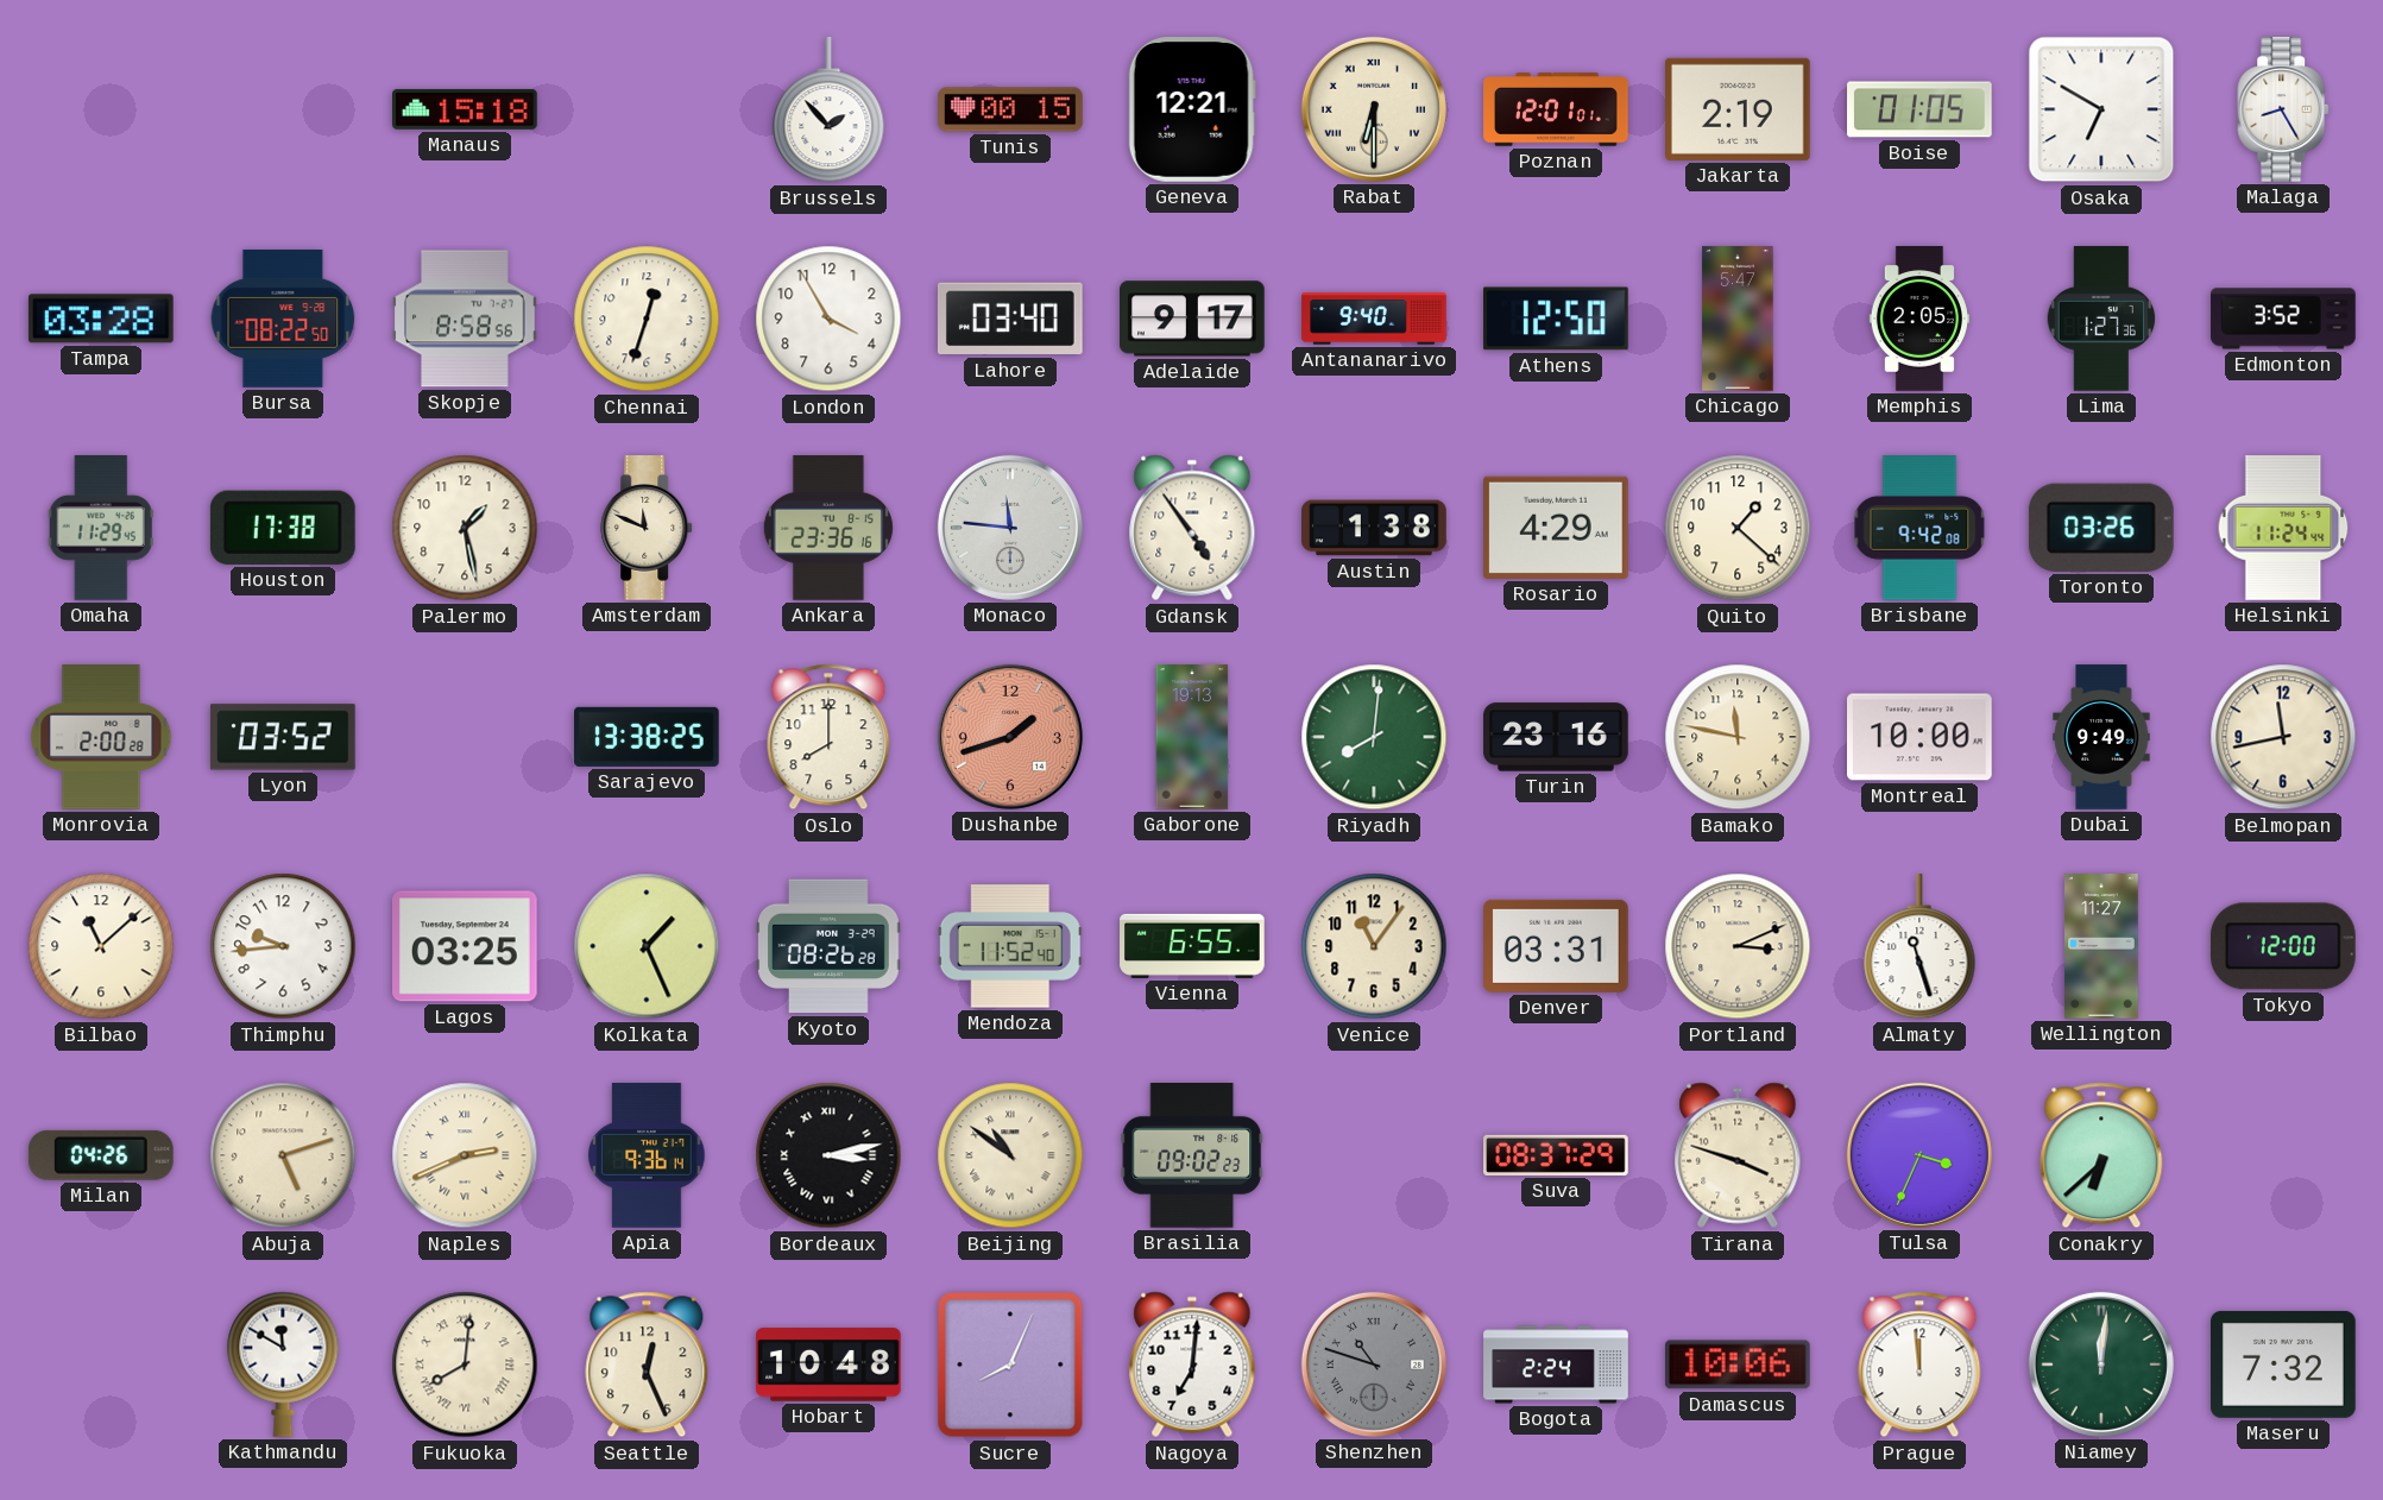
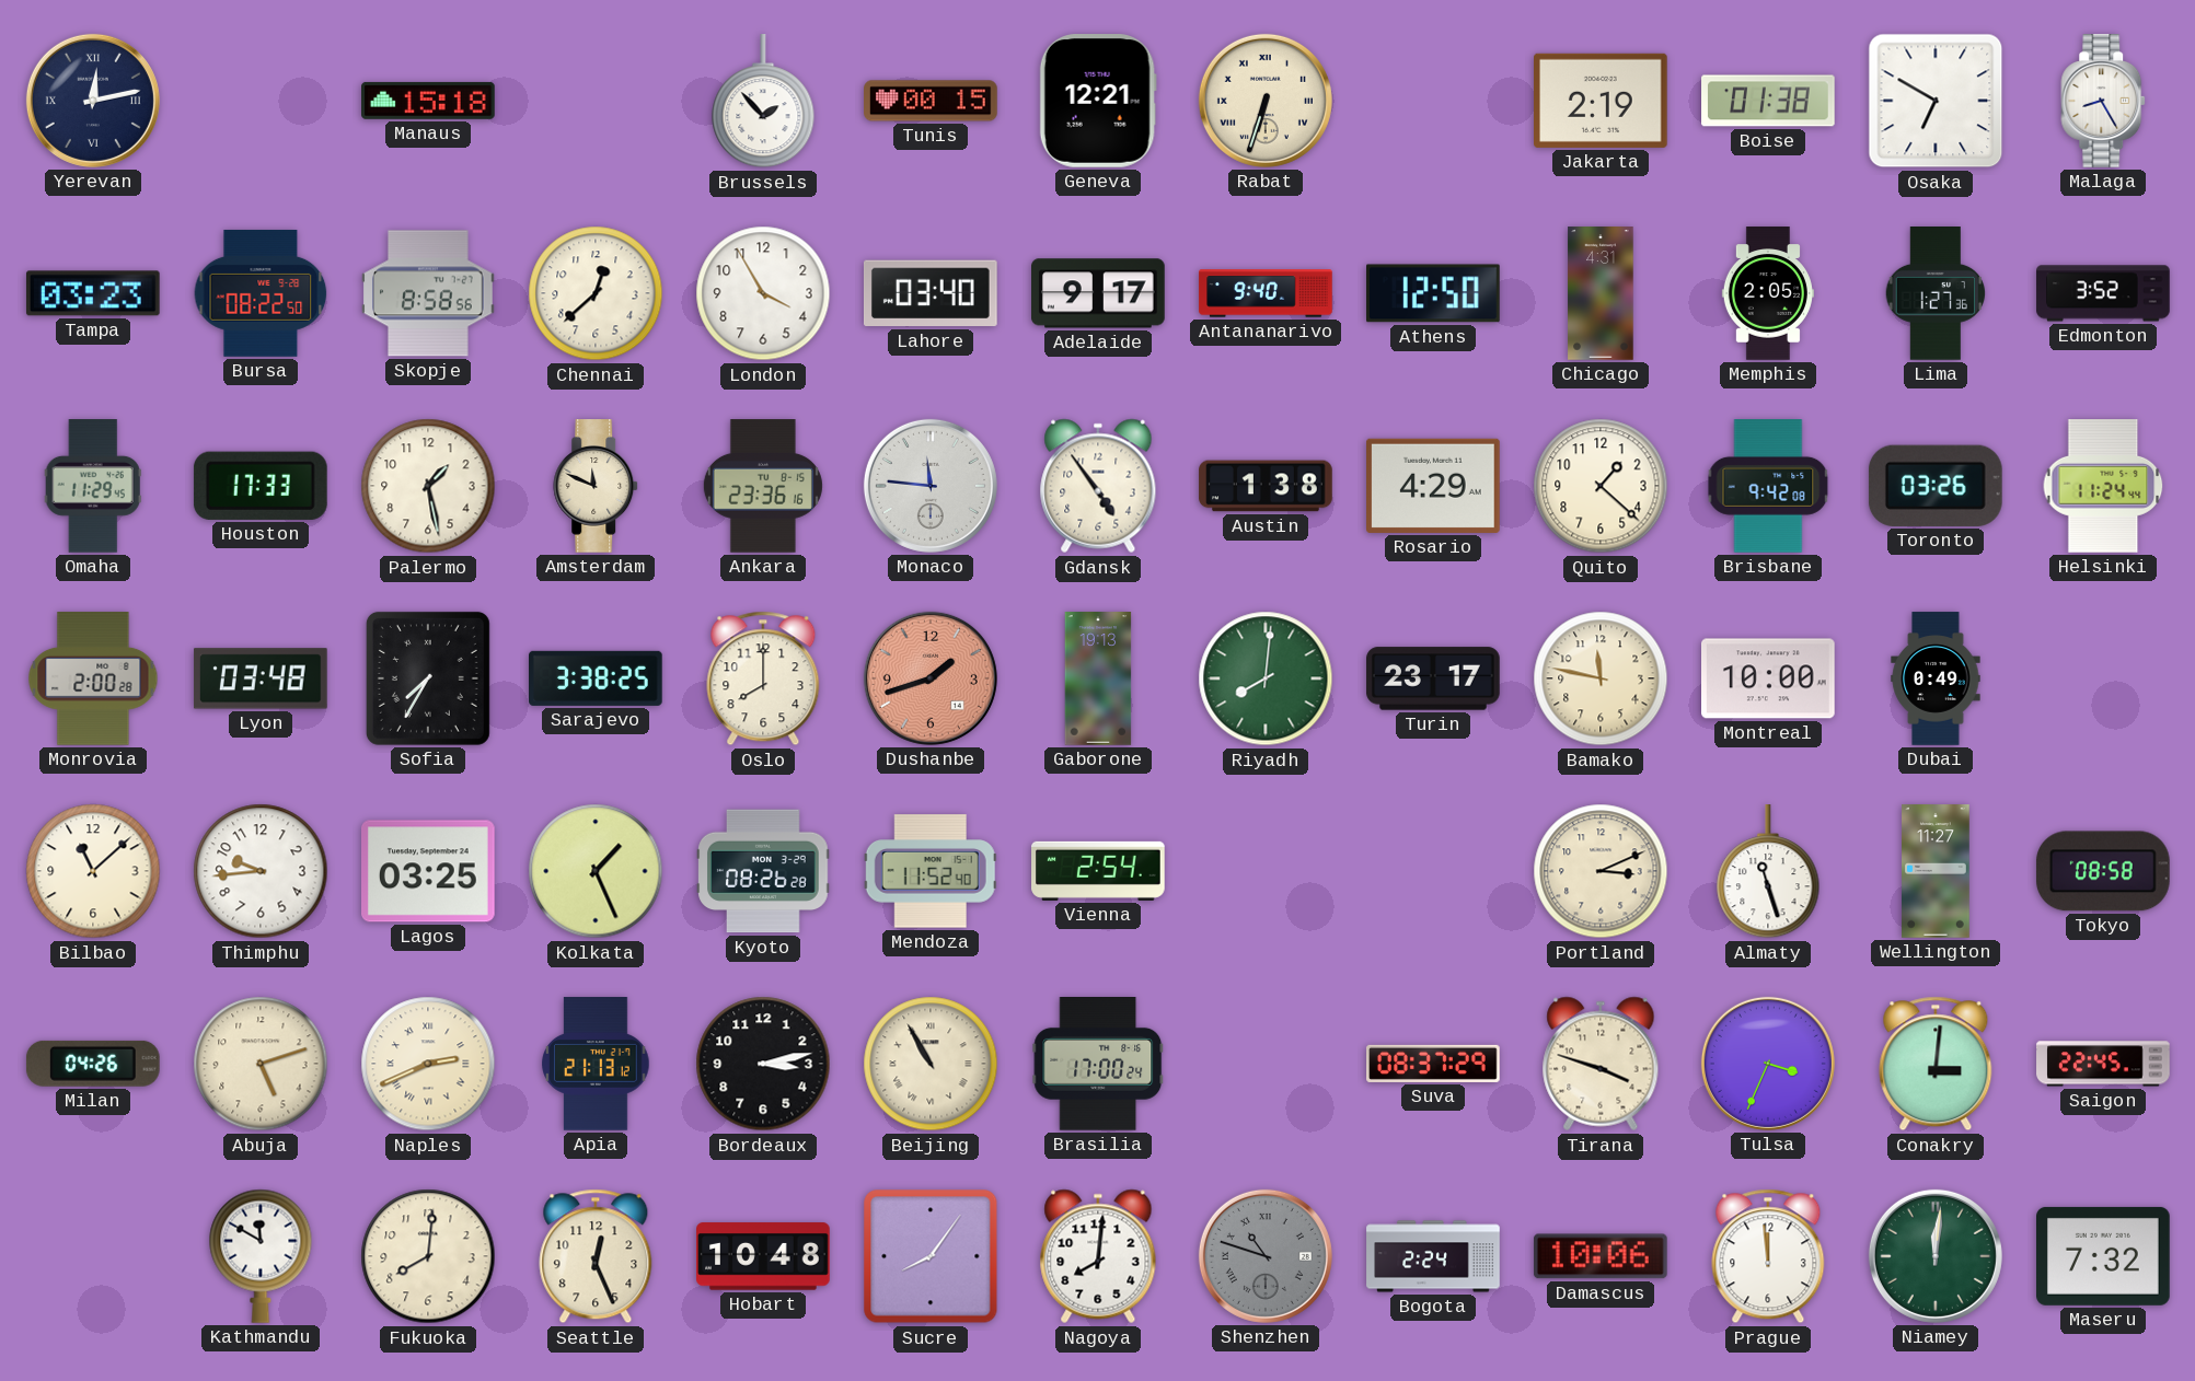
Yerevan: none -> 12:13
Rabat: 6:30 -> 6:33
Poznan: 12:01 -> none
Boise: 01:05 -> 01:38
Tampa: 03:28 -> 03:23
Chennai: 12:33 -> 12:38
Chicago: 5:47 -> 4:31
Houston: 17:38 -> 17:33
Lyon: 03:52 -> 03:48
Sofia: none -> 7:35
Sarajevo: 13:38 -> 3:38
Turin: 23:16 -> 23:17
Dubai: 9:49 -> 0:49
Belmopan: 11:43 -> none
Vienna: 6:55 -> 2:54
Venice: 11:06 -> none
Denver: 03:31 -> none
Tokyo: 12:00 -> 08:58
Apia: 9:36 -> 21:13
Bordeaux numerals: Roman -> Arabic
Beijing: 10:51 -> 10:55
Brasilia: 09:02 -> 17:00
Conakry: 6:38 -> 3:01
Saigon: none -> 22:45
Fukuoka numerals: Roman -> Arabic
Sucre: 8:04 -> 8:06
Nagoya: 7:01 -> 8:01
